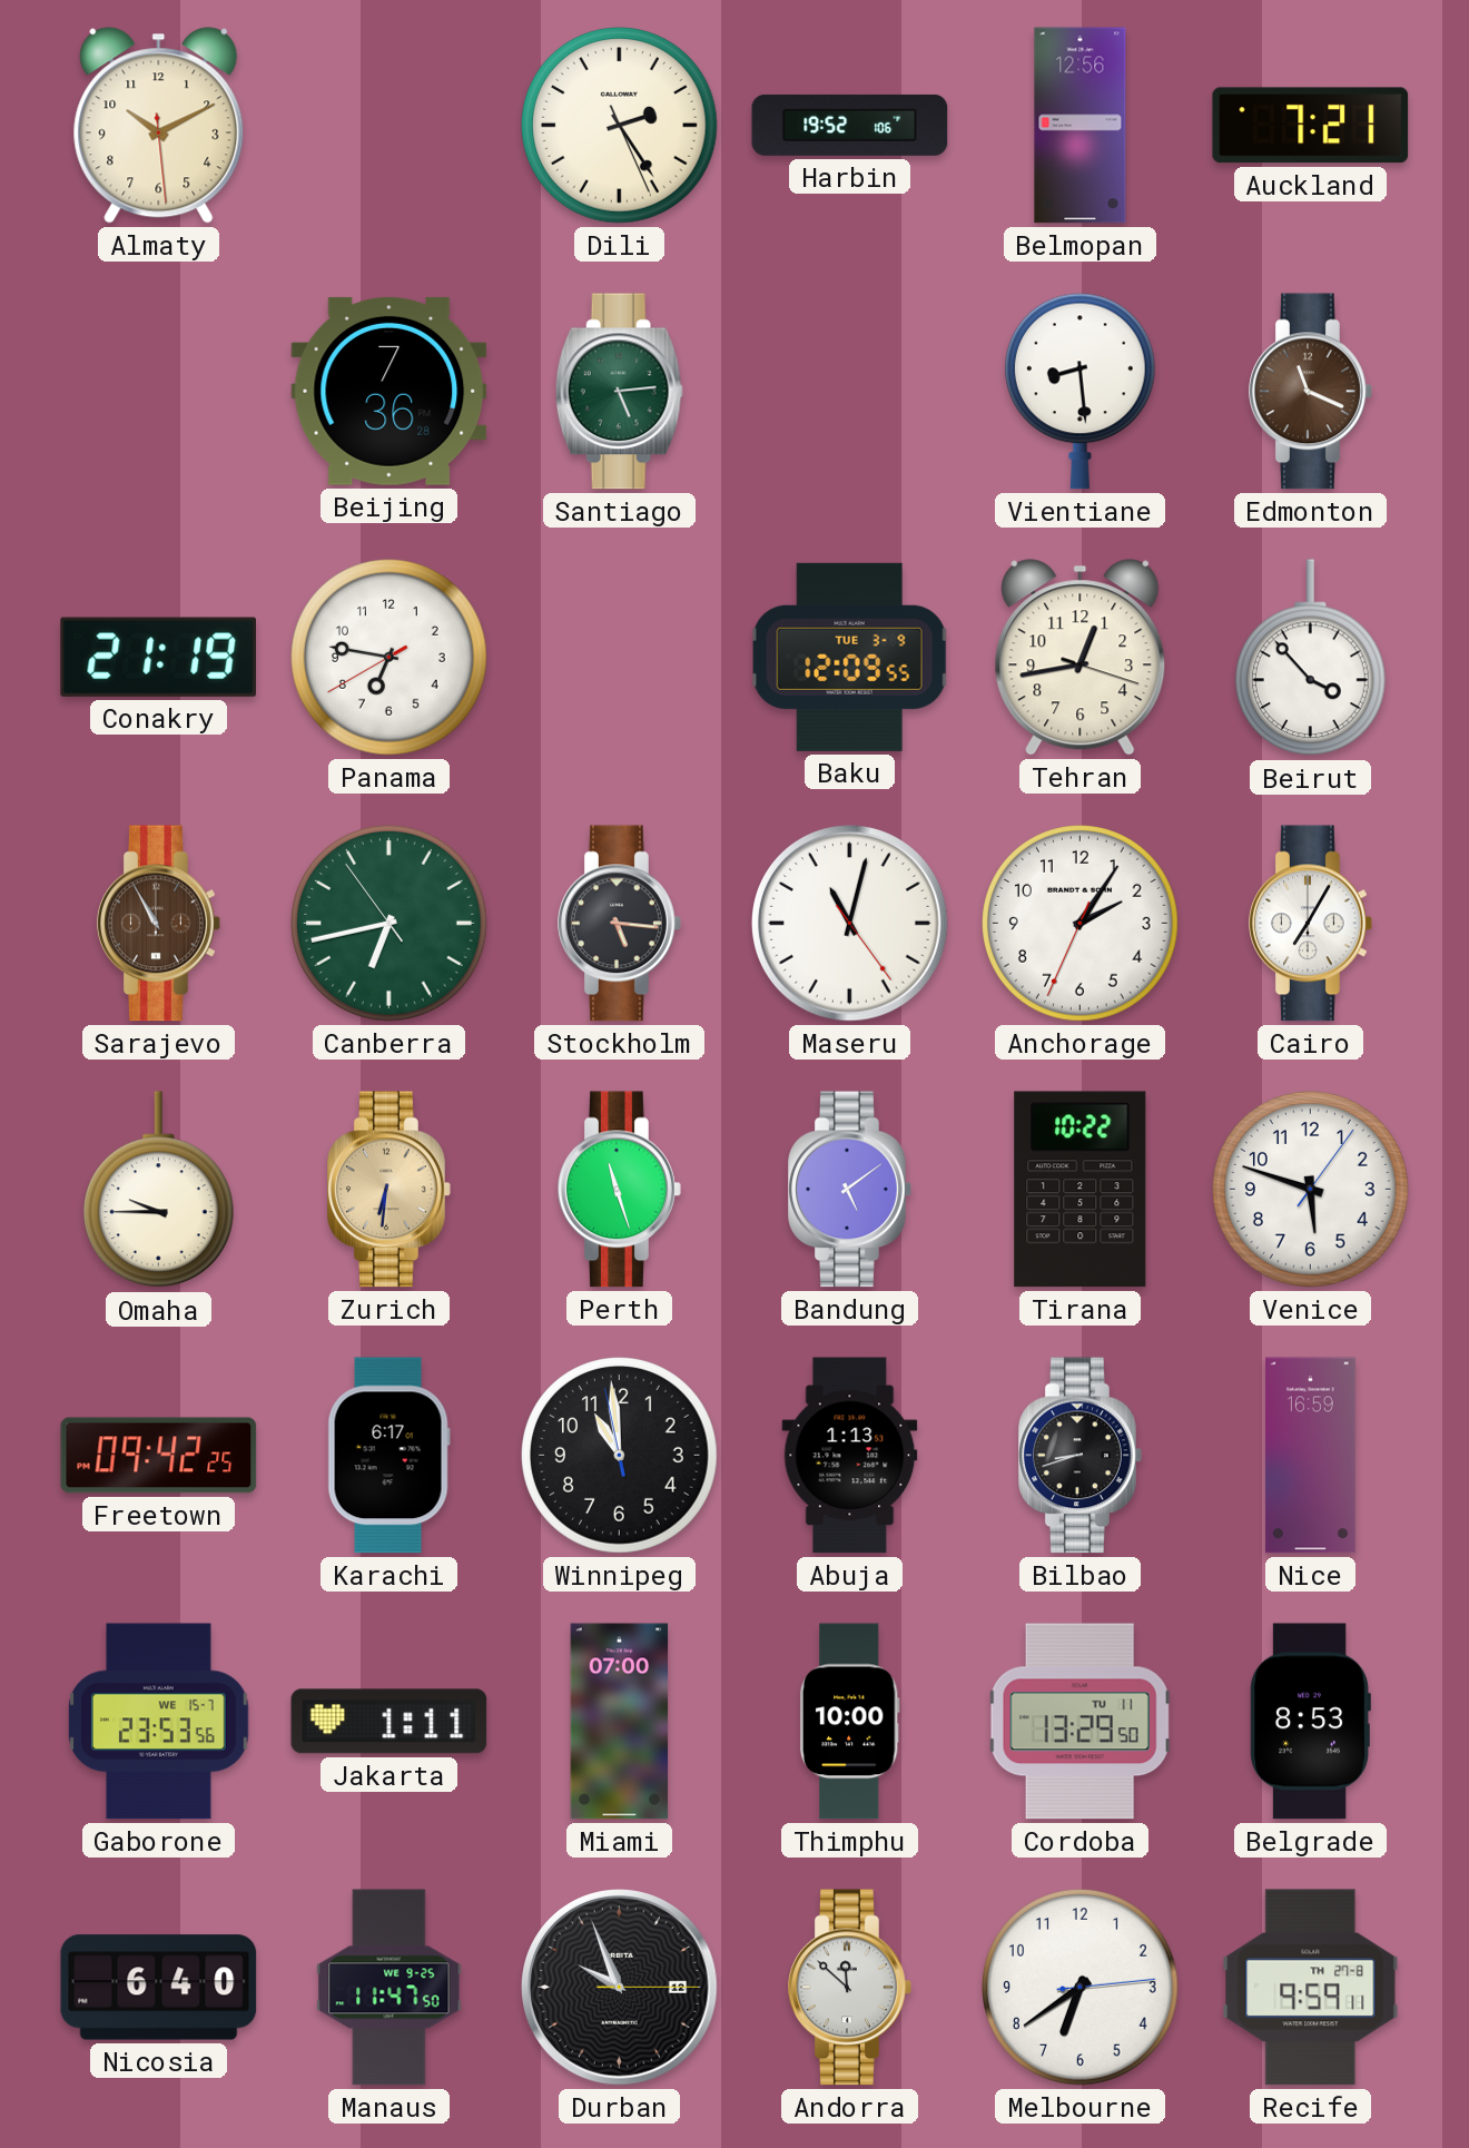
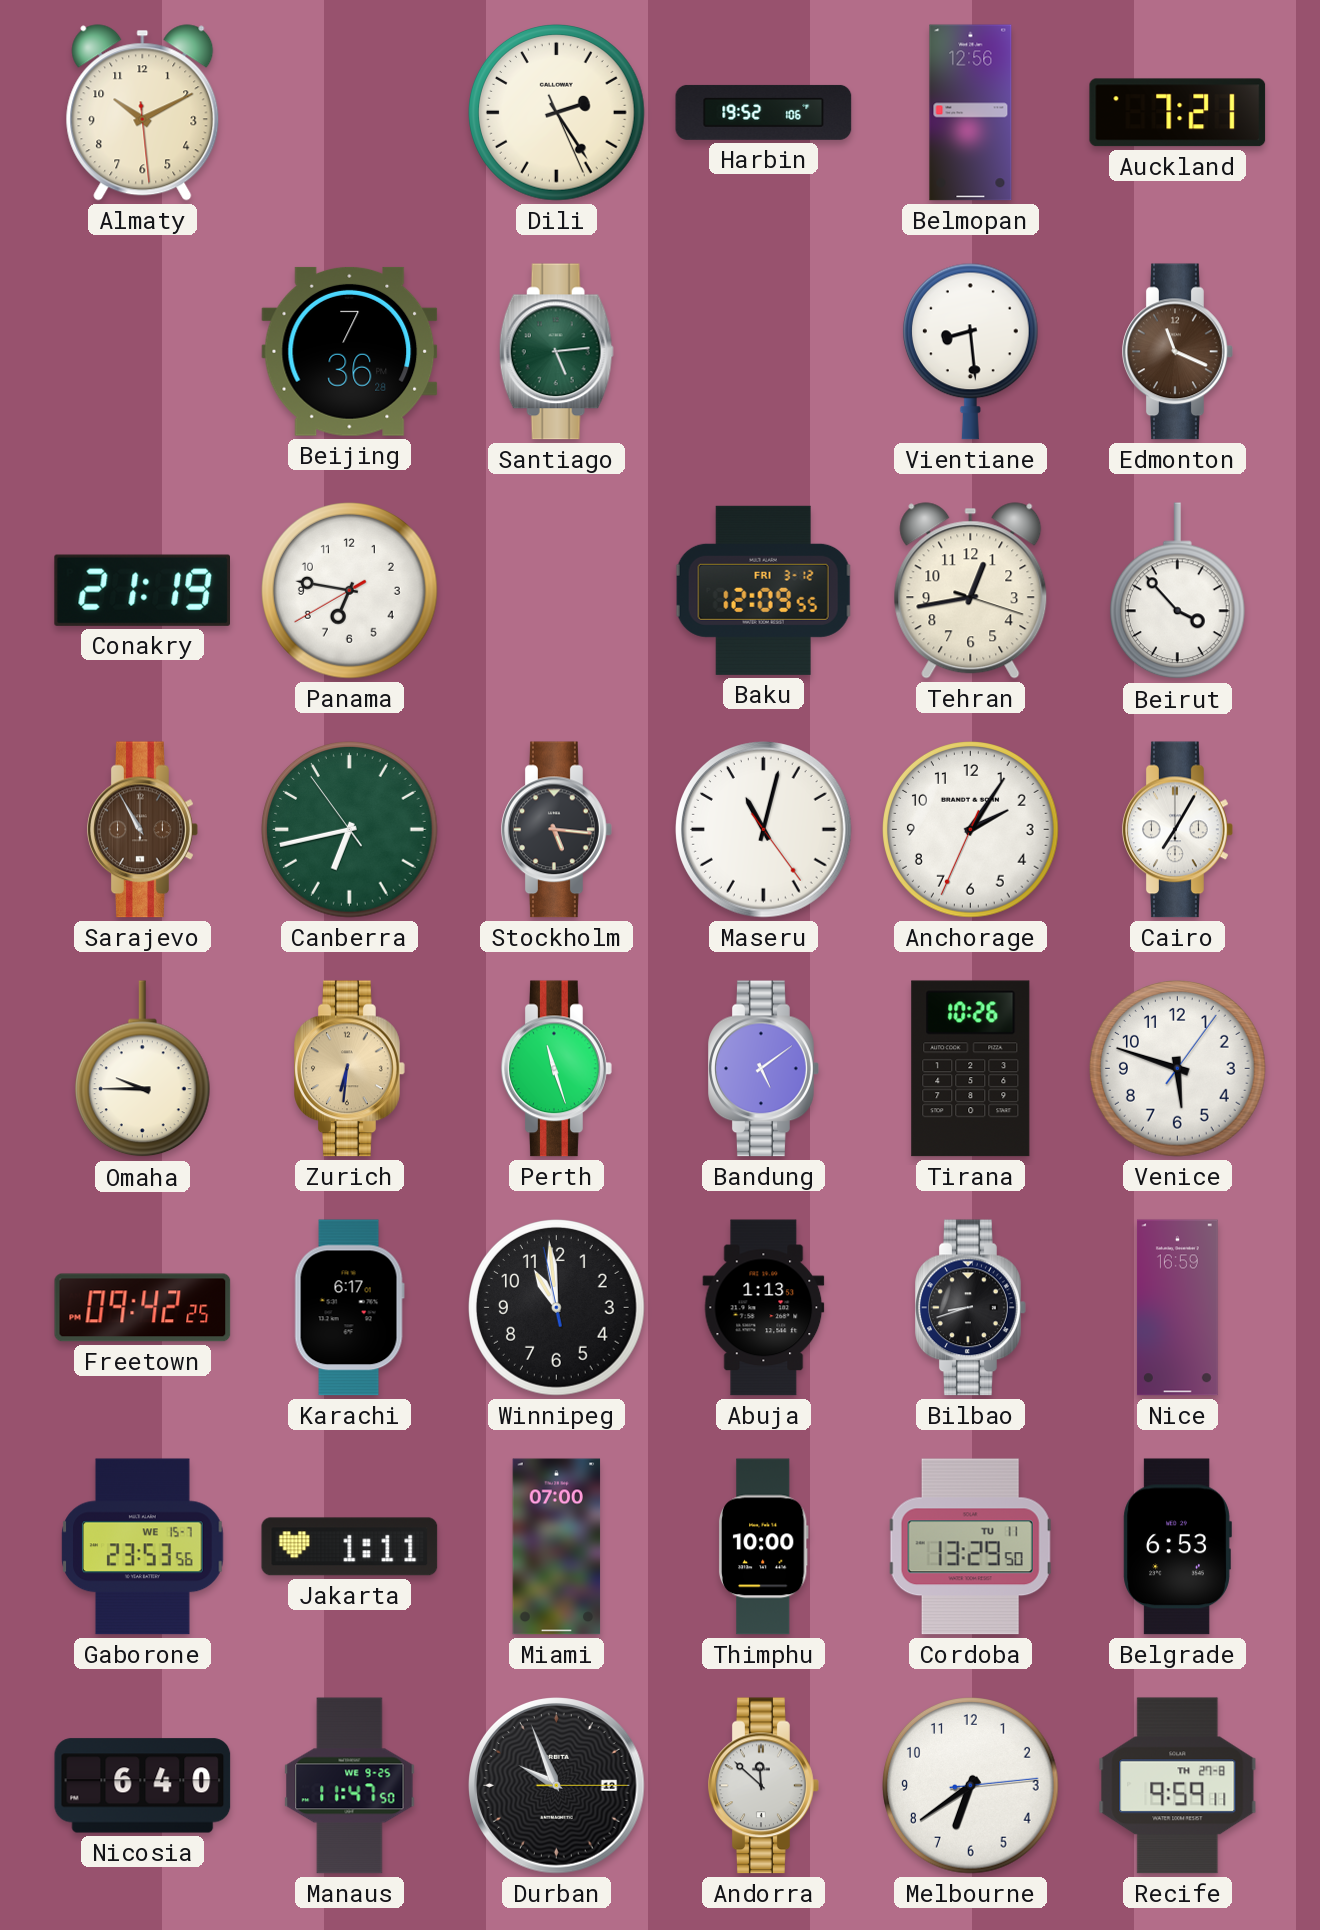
Baku date: TUE 3-9 -> FRI 3-12
Tirana: 10:22 -> 10:26
Belgrade: 8:53 -> 6:53
